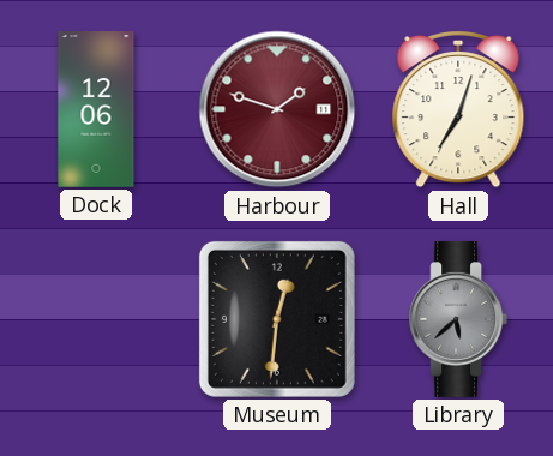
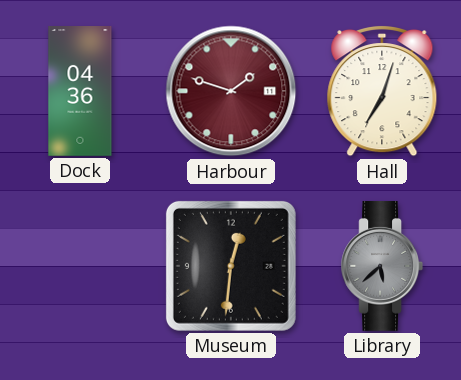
Dock: 12:06 -> 04:36
